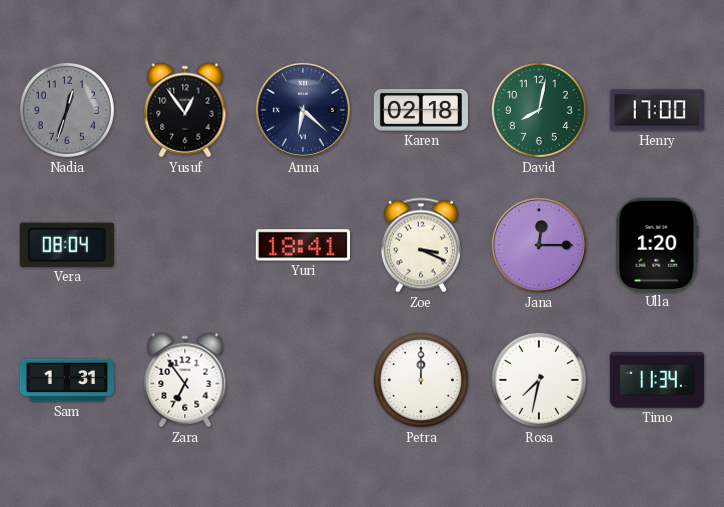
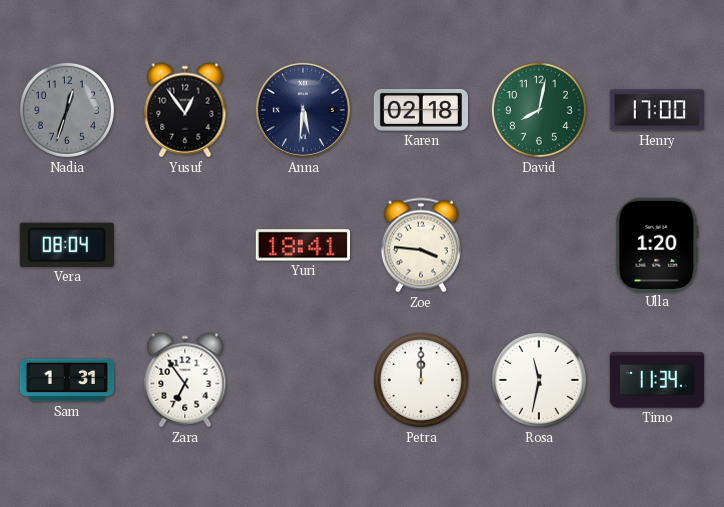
Anna: 6:22 -> 5:31
Zoe: 3:19 -> 3:46
Jana: 12:15 -> none
Rosa: 7:32 -> 11:32
